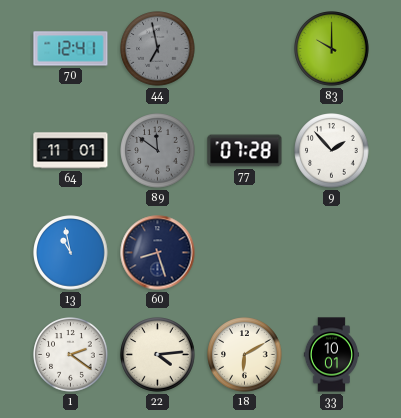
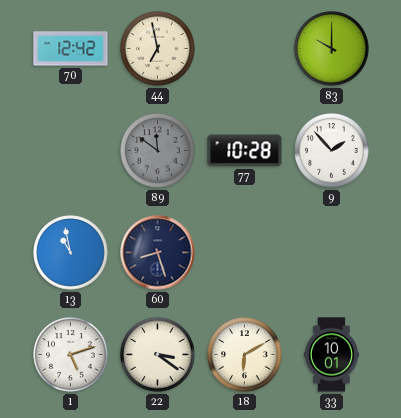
70: 12:41 -> 12:42
44 dial: grey -> cream
64: 11:01 -> none
77: 07:28 -> 10:28
1: 2:21 -> 5:12
22: 4:14 -> 3:21
